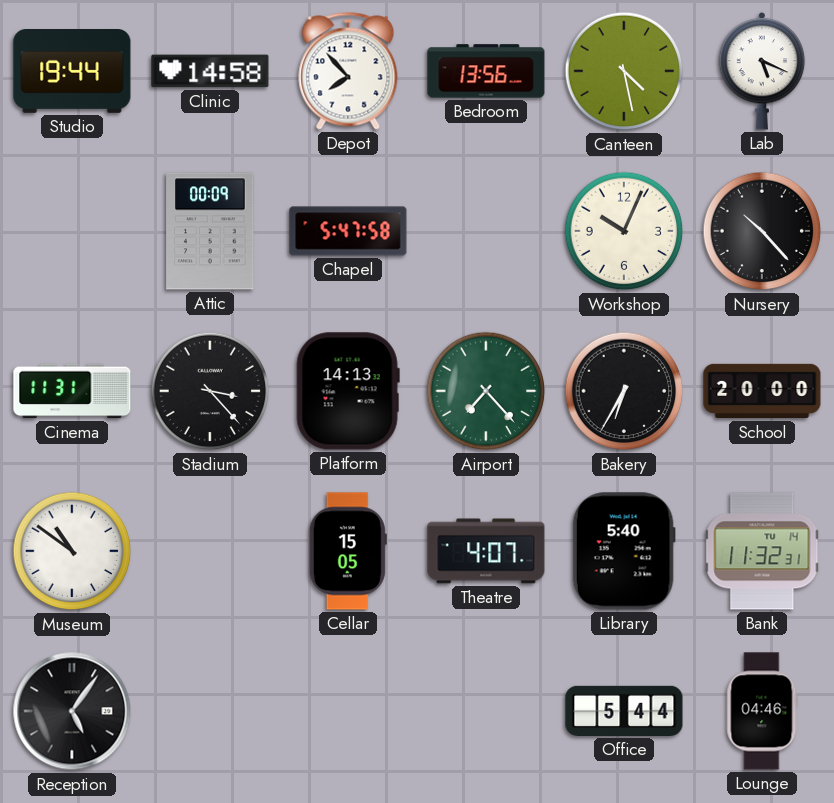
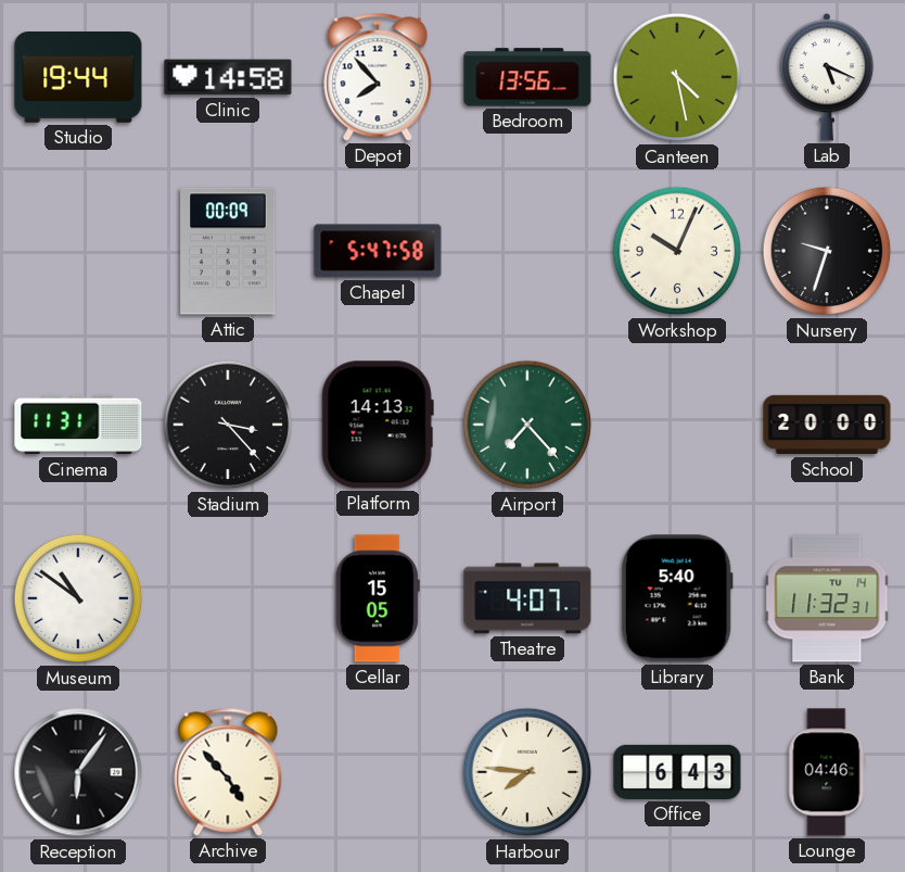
Nursery: 10:23 -> 9:33
Bakery: 6:35 -> none
Reception: 5:06 -> 6:06
Archive: none -> 4:53
Harbour: none -> 7:46
Office: 5:44 -> 6:43
